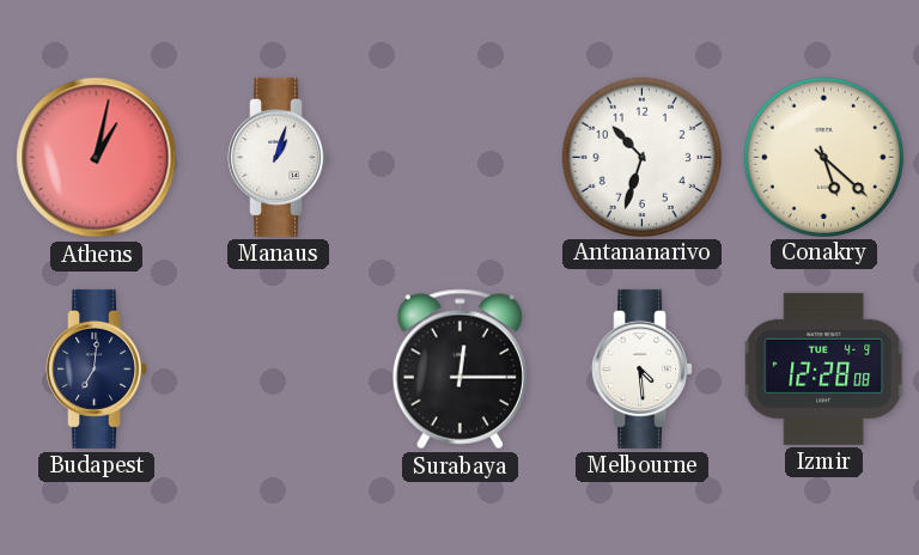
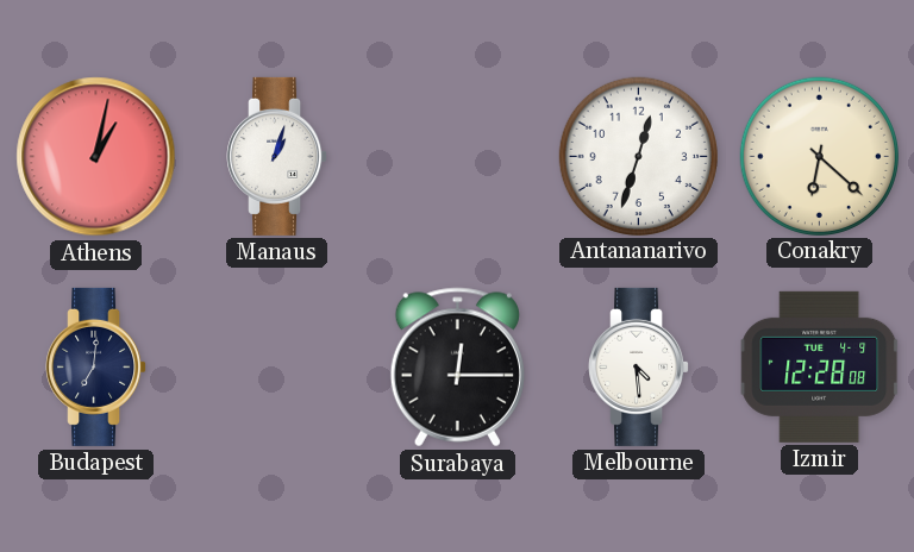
Antananarivo: 10:33 -> 12:33
Conakry: 5:22 -> 6:22
